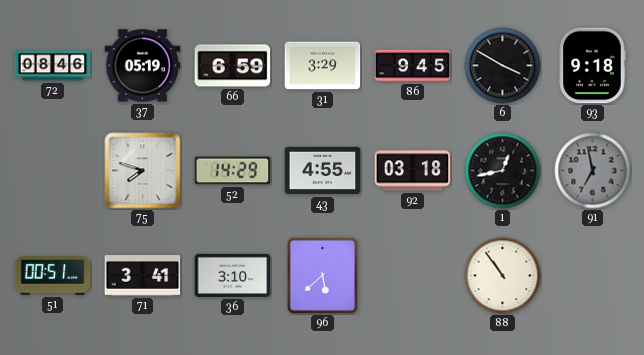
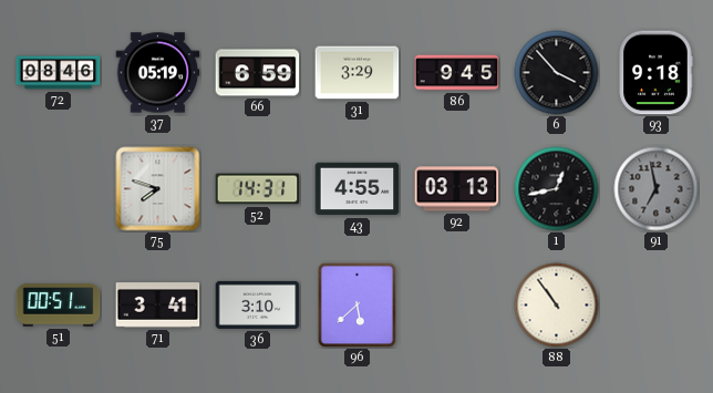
6: 3:50 -> 3:53
52: 14:29 -> 14:31
92: 03:18 -> 03:13
